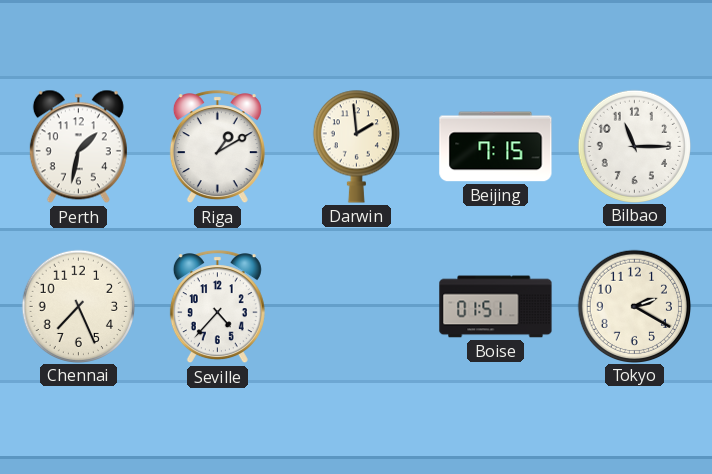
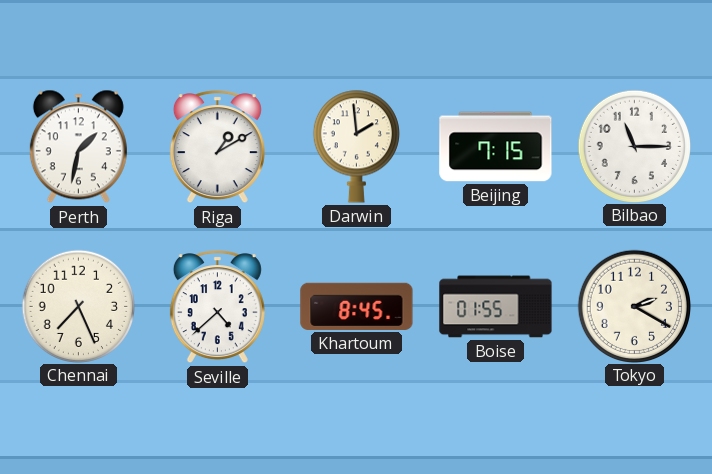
Seville: 4:37 -> 4:38
Khartoum: none -> 8:45
Boise: 01:51 -> 01:55
